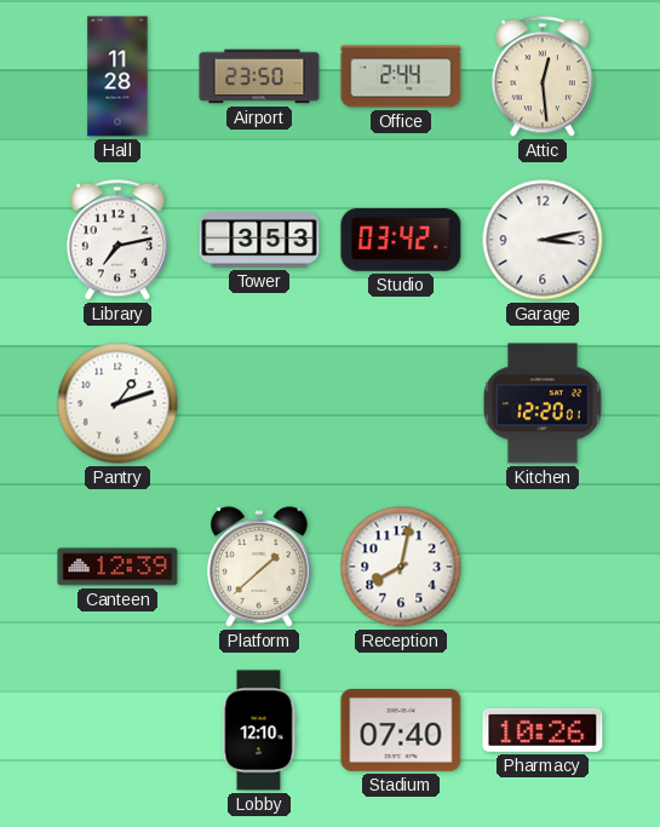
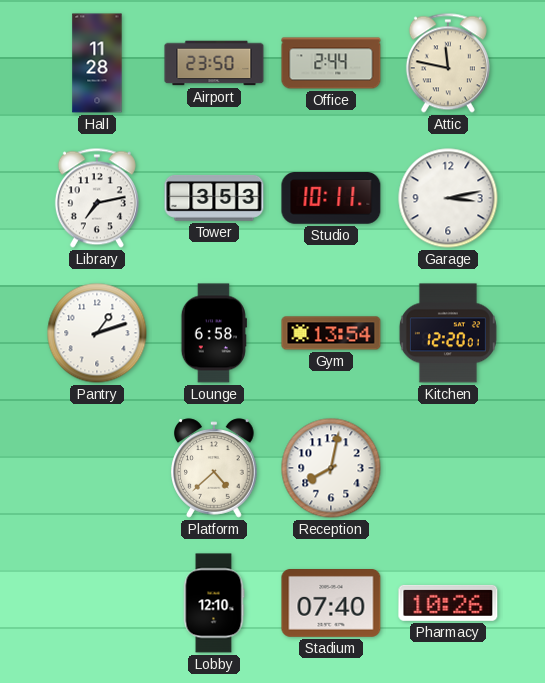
Attic: 12:29 -> 11:47
Studio: 03:42 -> 10:11
Lounge: none -> 6:58
Gym: none -> 13:54
Canteen: 12:39 -> none
Platform: 1:38 -> 4:38
